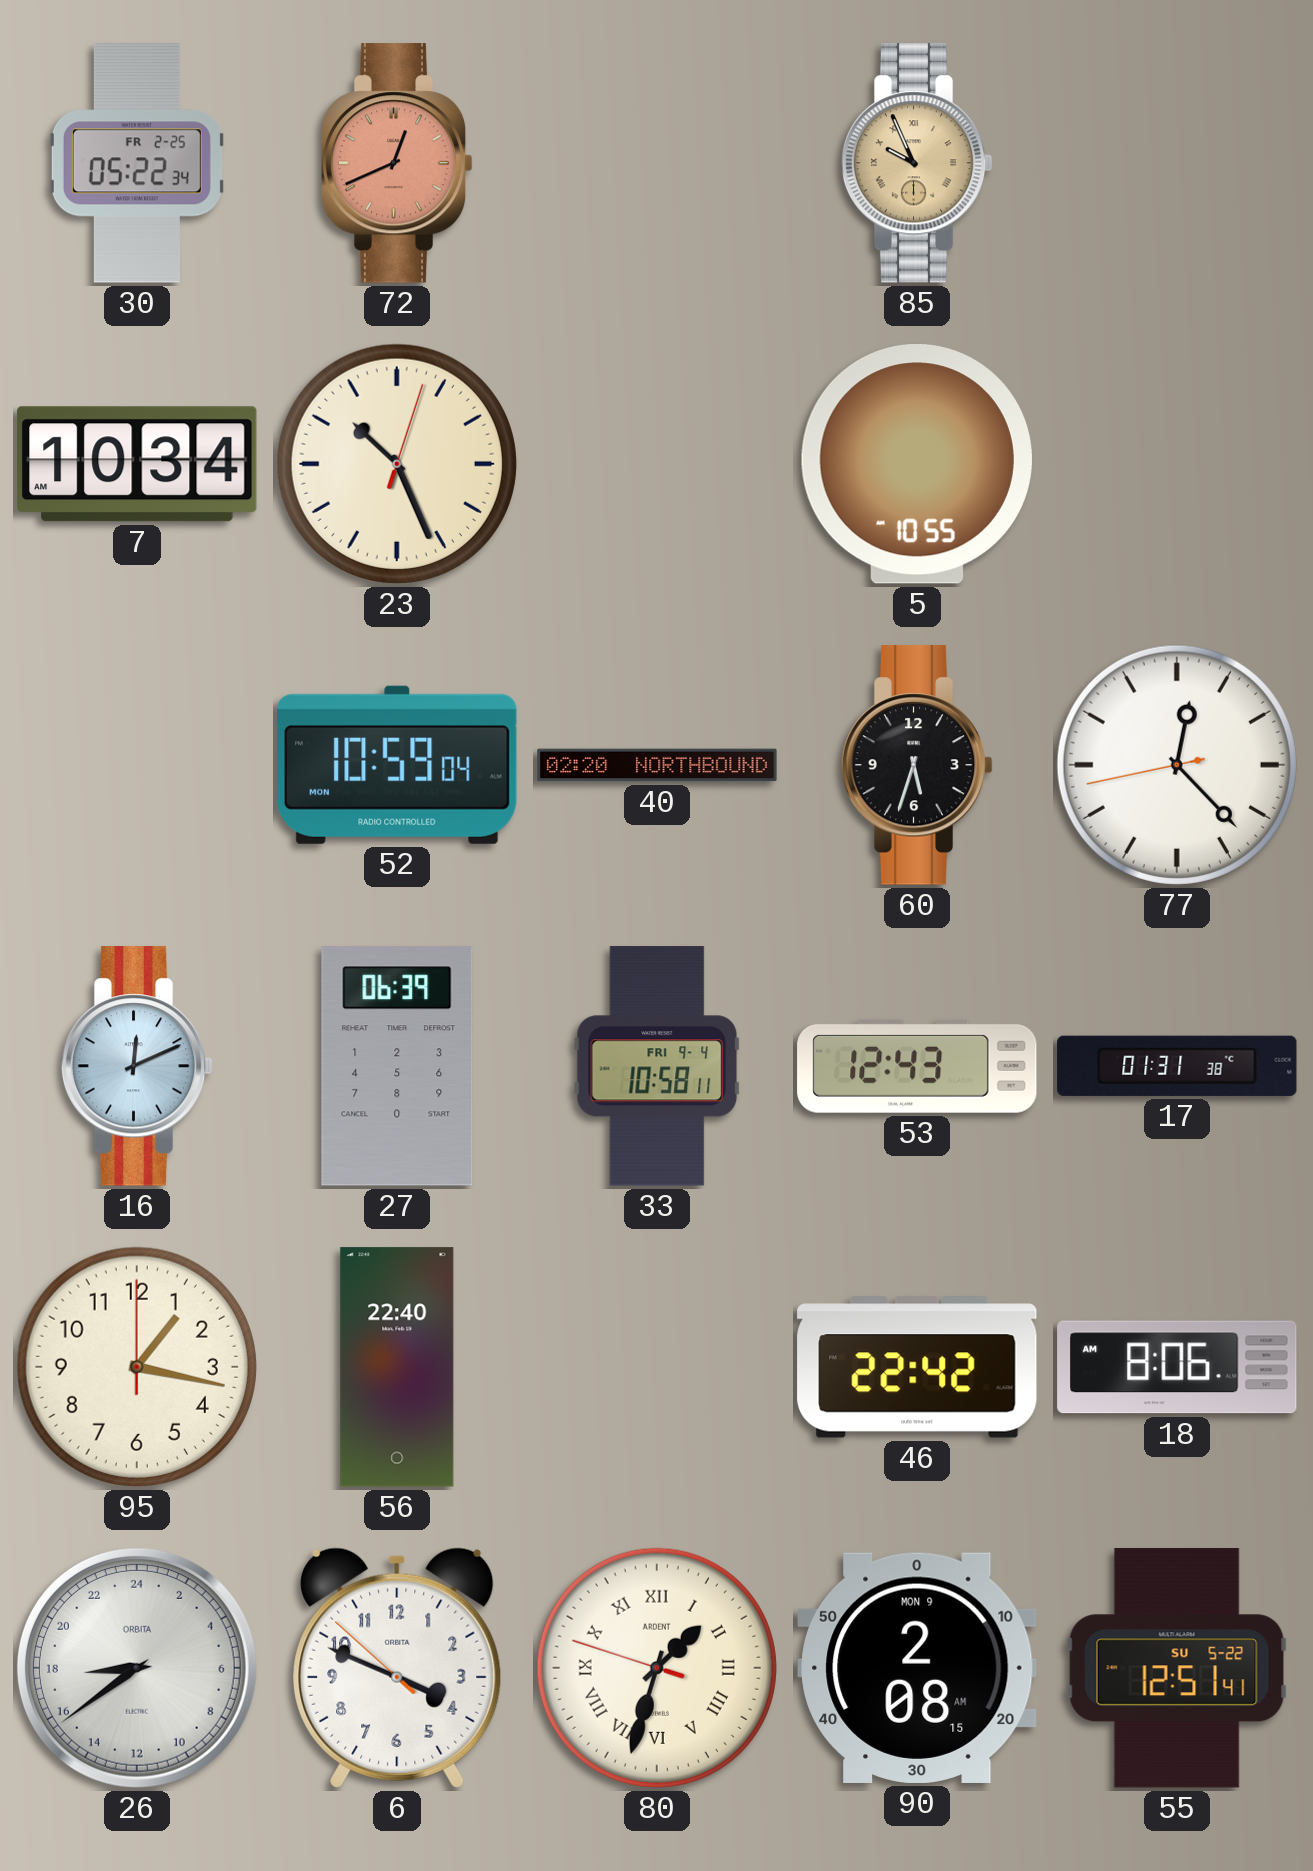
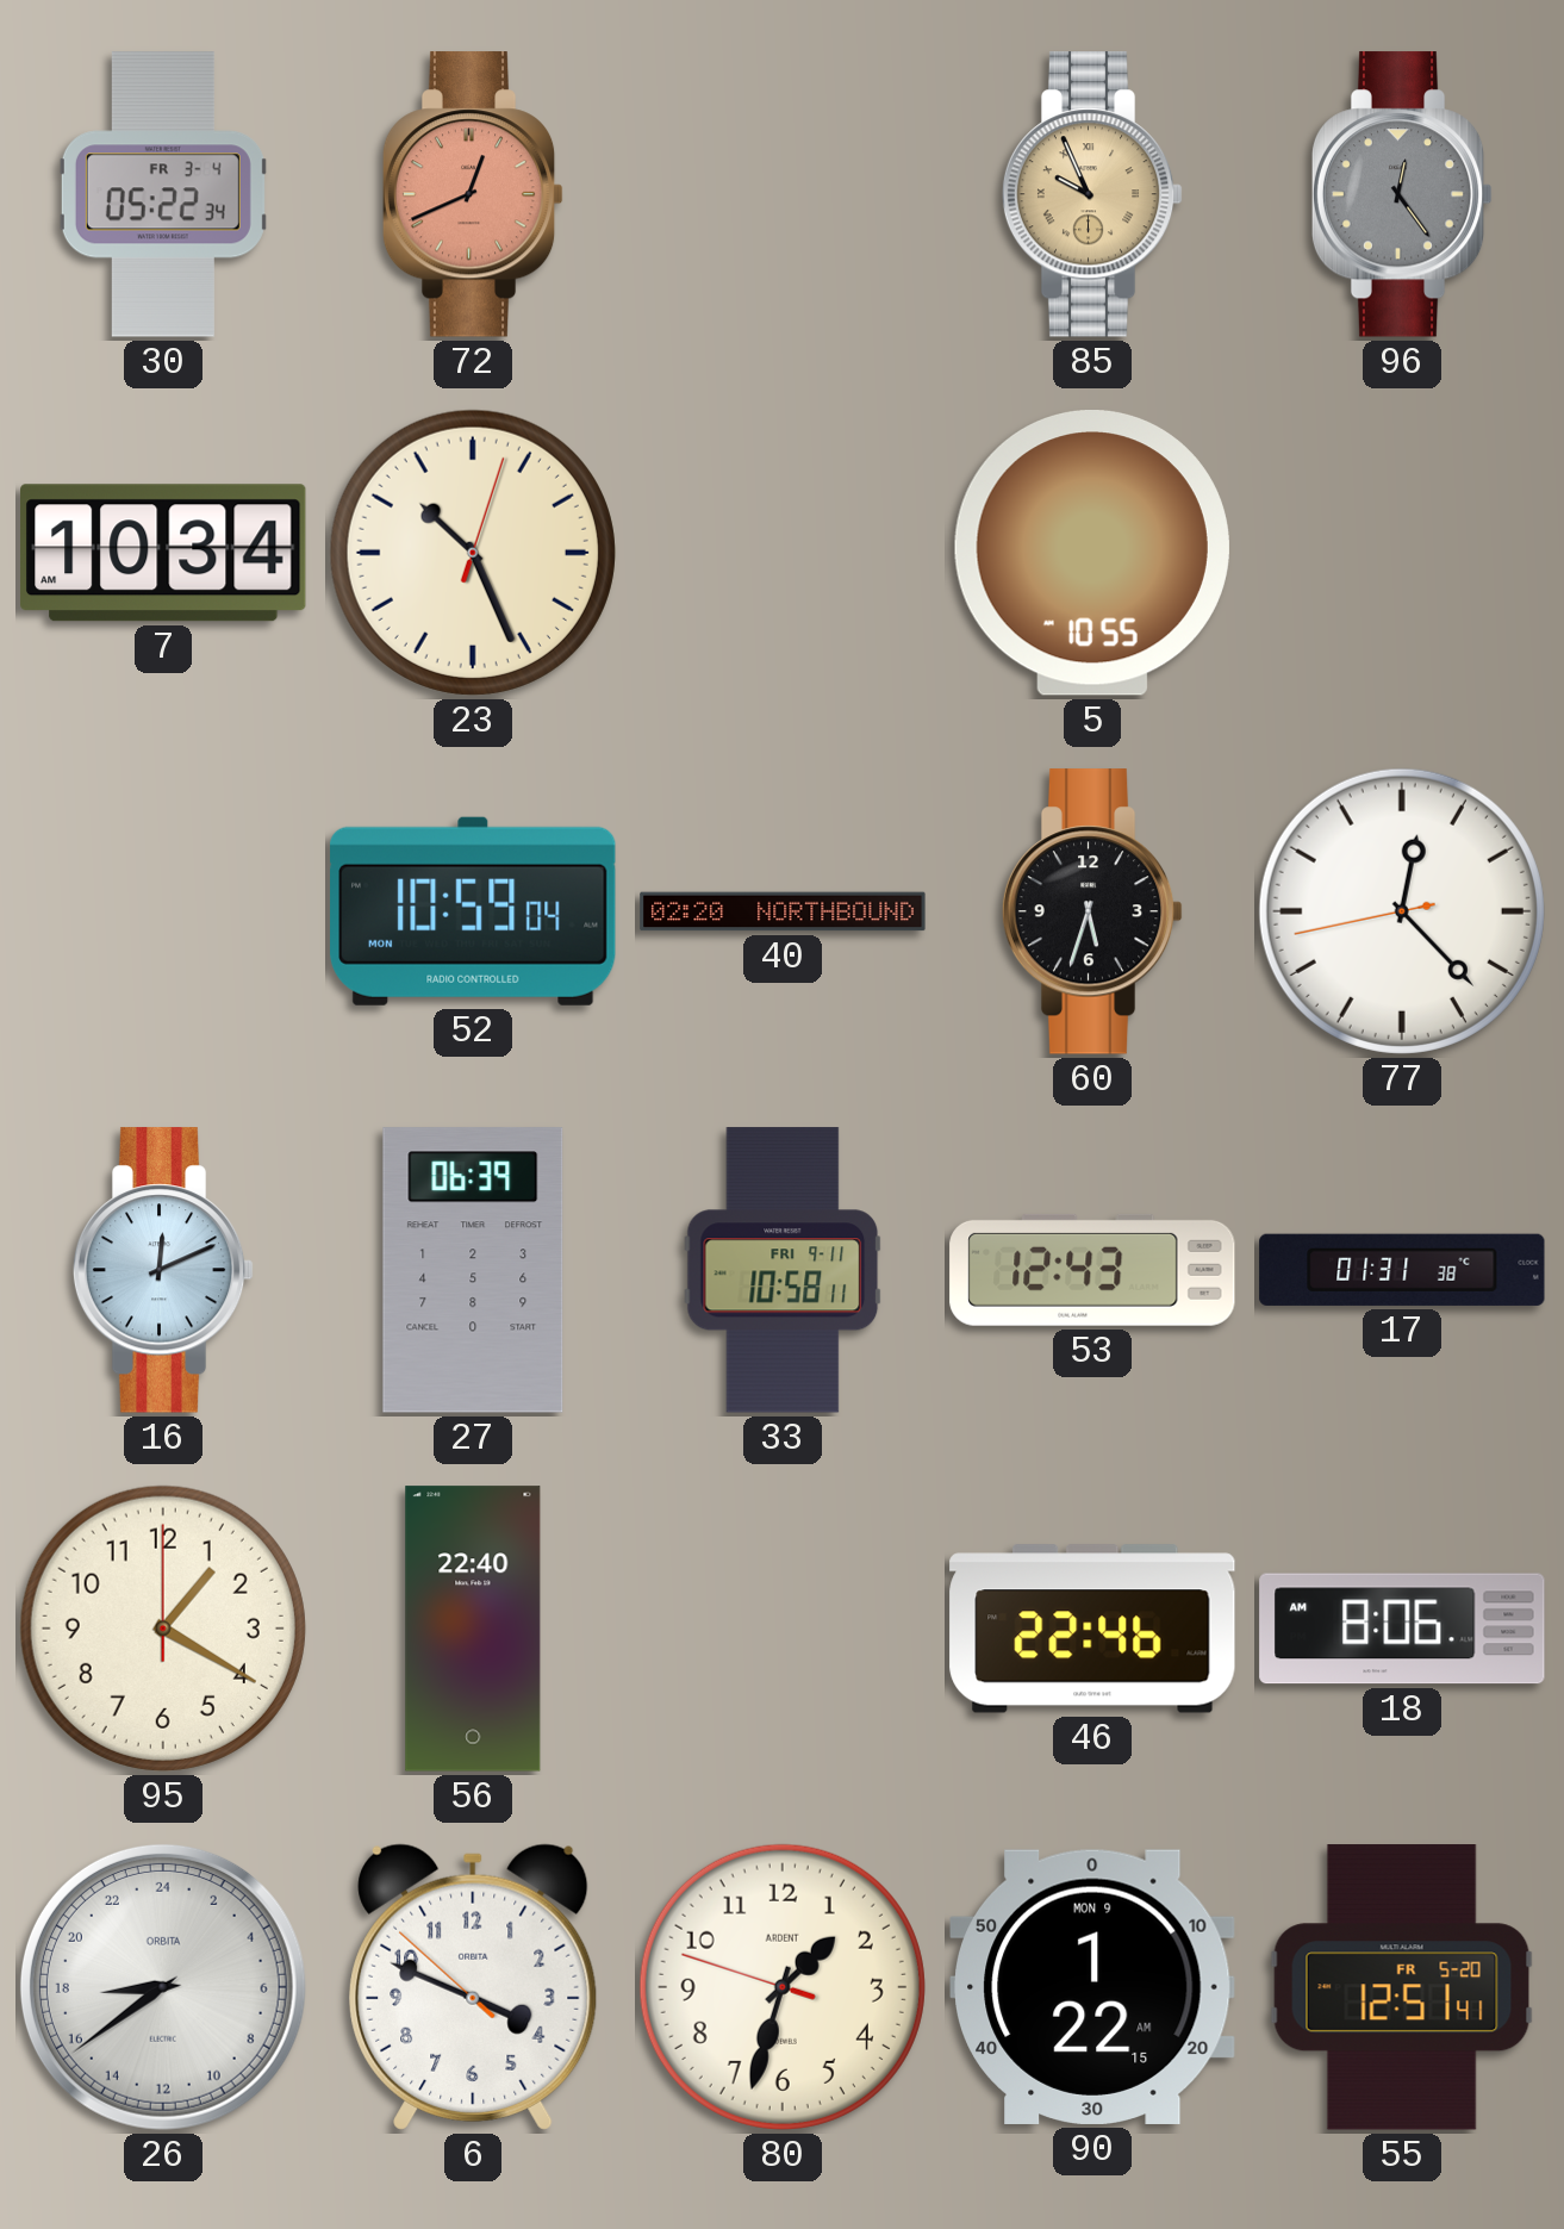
30 date: FR 2-25 -> FR 3-4
96: none -> 12:24
33 date: FRI 9-4 -> FRI 9-11
95: 1:17 -> 1:20
46: 22:42 -> 22:46
80 numerals: Roman -> Arabic
90: 2:08 -> 1:22
55 date: SU 5-22 -> FR 5-20
